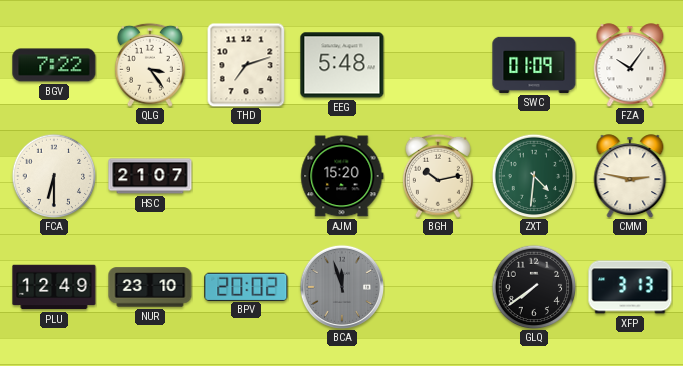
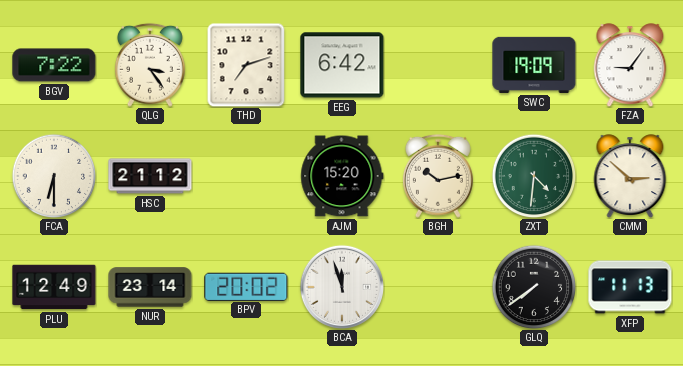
EEG: 5:48 -> 6:42
SWC: 01:09 -> 19:09
FZA: 10:06 -> 9:06
HSC: 21:07 -> 21:12
CMM: 2:47 -> 2:52
NUR: 23:10 -> 23:14
BCA dial: grey -> white
XFP: 3:13 -> 11:13
